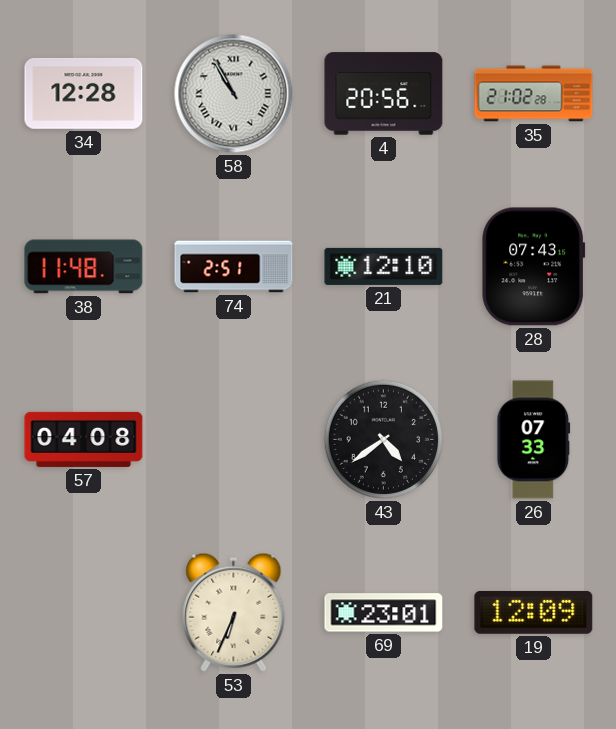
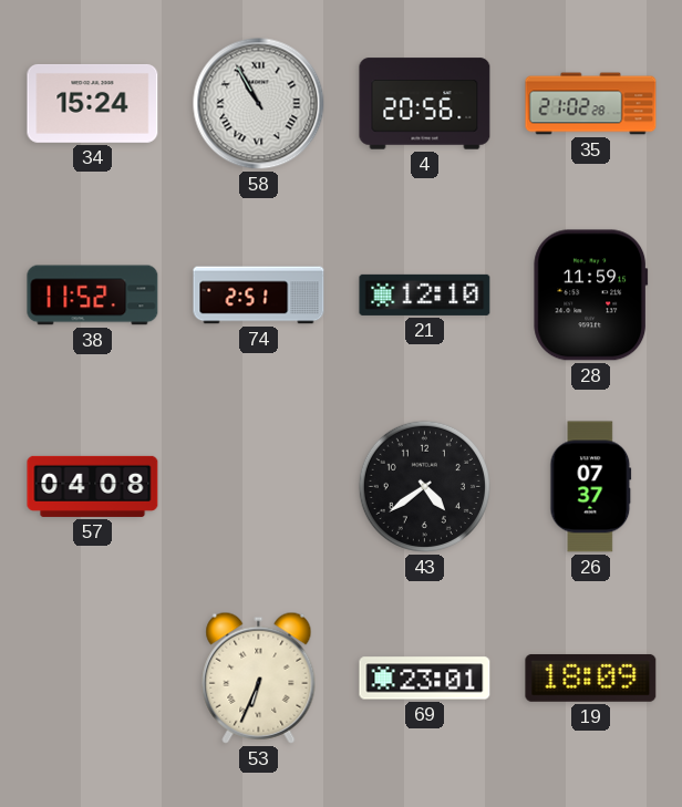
34: 12:28 -> 15:24
38: 11:48 -> 11:52
28: 07:43 -> 11:59
26: 07:33 -> 07:37
19: 12:09 -> 18:09
